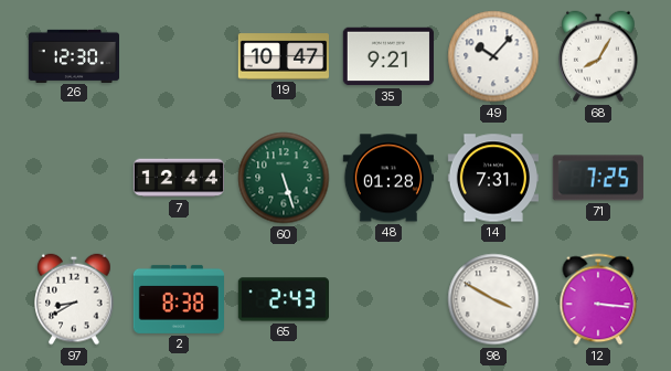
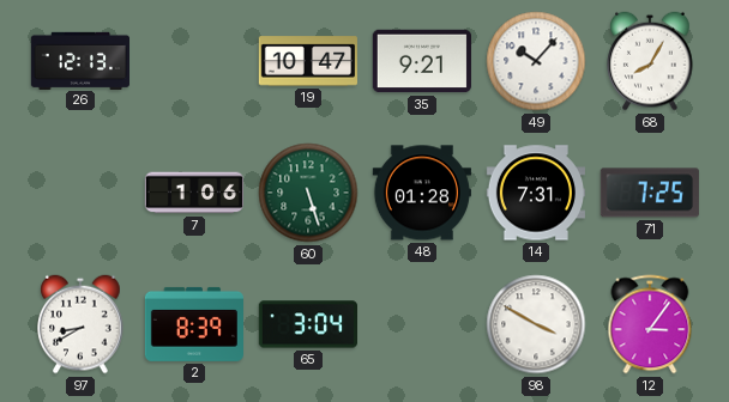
26: 12:30 -> 12:13
7: 12:44 -> 1:06
2: 8:38 -> 8:39
65: 2:43 -> 3:04
12: 3:16 -> 3:06
